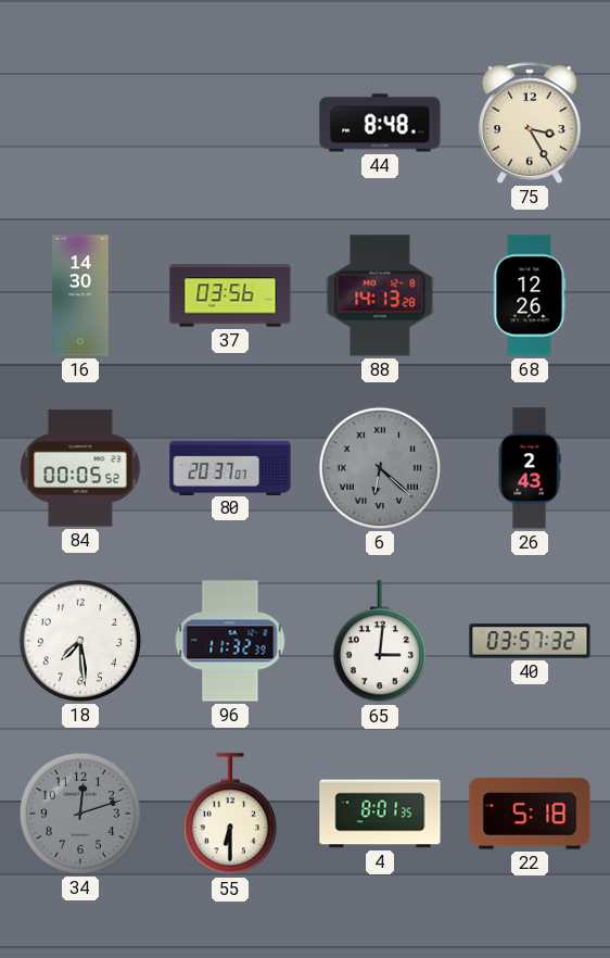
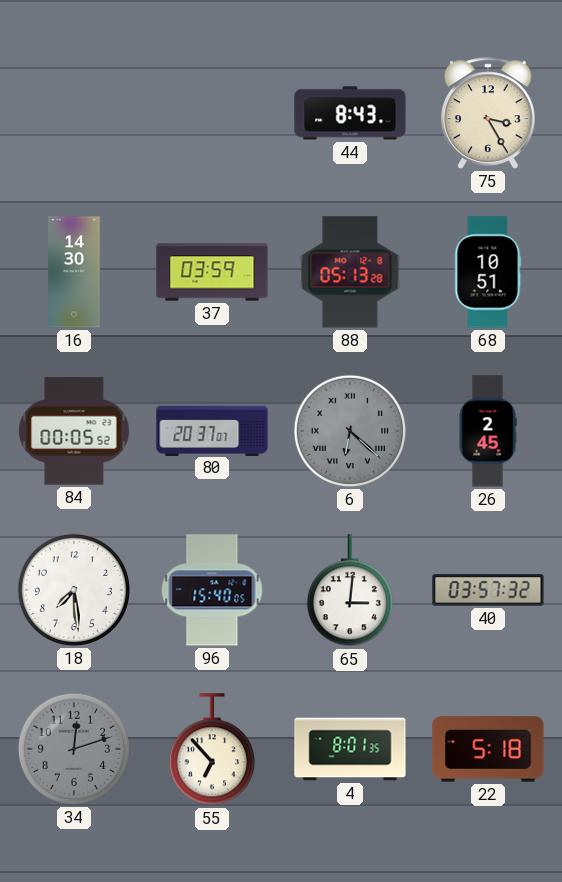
44: 8:48 -> 8:43
37: 03:56 -> 03:59
88: 14:13 -> 05:13
68: 12:26 -> 10:51
26: 2:43 -> 2:45
96: 11:32 -> 15:40
55: 6:30 -> 6:53
